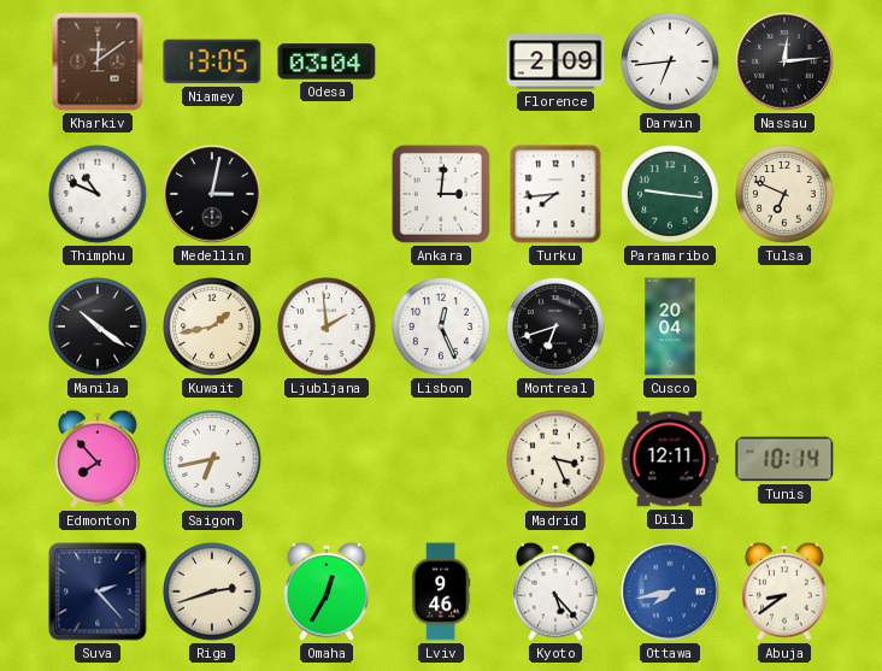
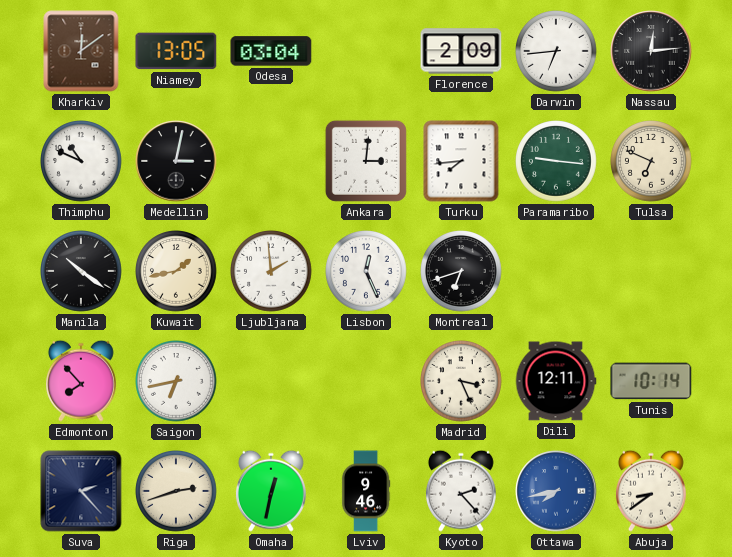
Cusco: 20:04 -> none
Omaha: 12:35 -> 12:32
Kyoto: 5:23 -> 2:23
